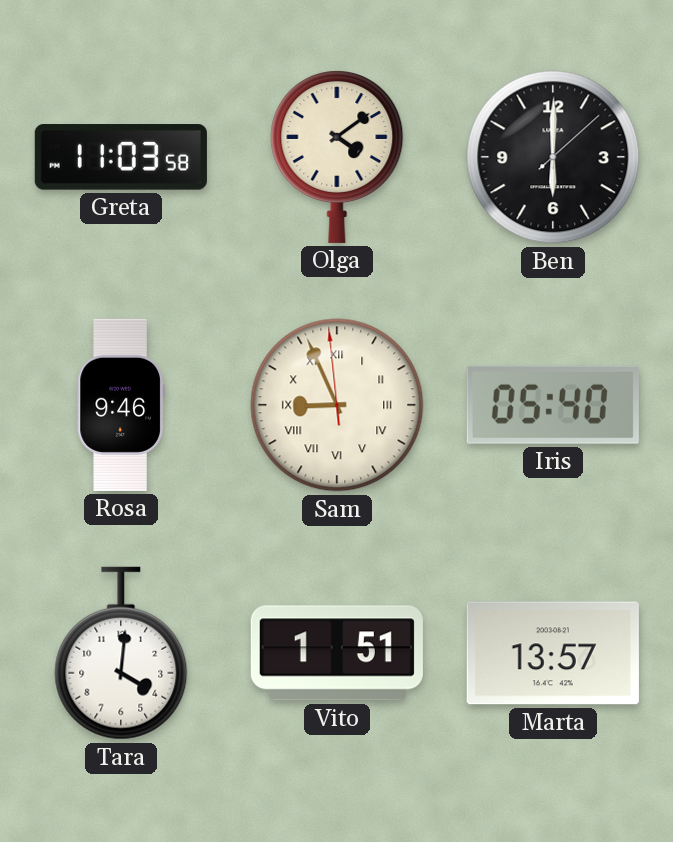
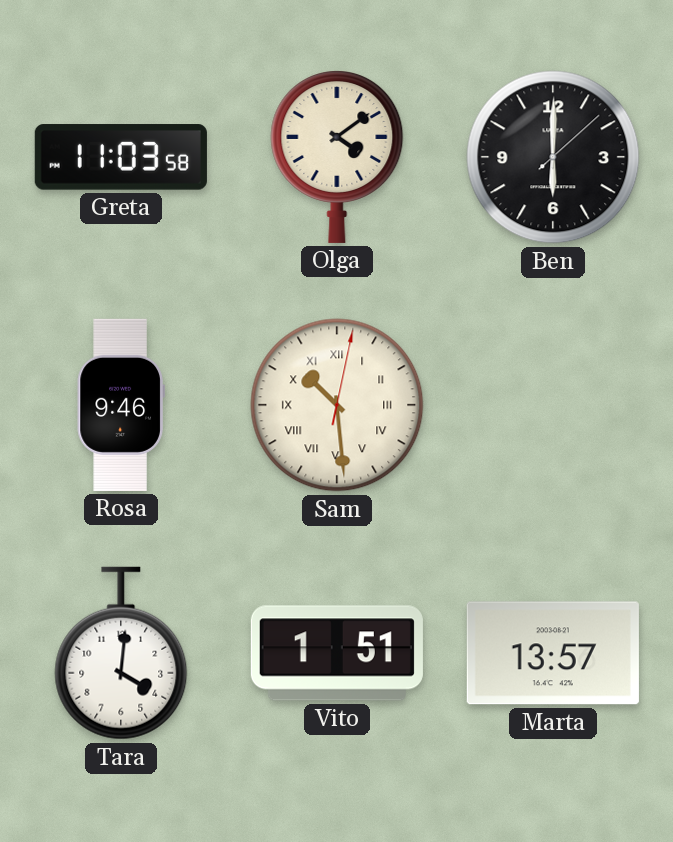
Sam: 8:55 -> 10:29
Iris: 05:40 -> none
